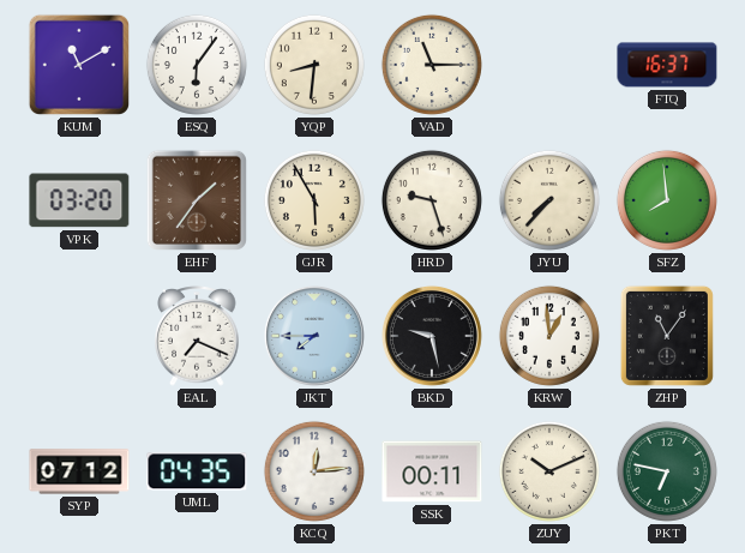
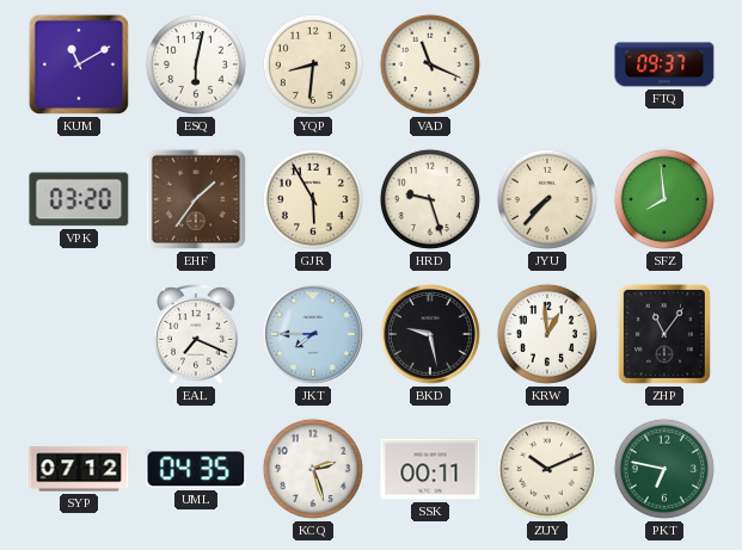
ESQ: 6:06 -> 6:02
VAD: 11:15 -> 11:19
FTQ: 16:37 -> 09:37
KCQ: 12:14 -> 2:27
